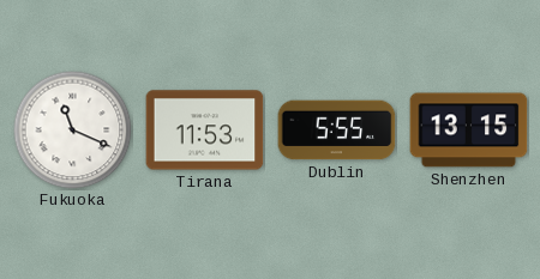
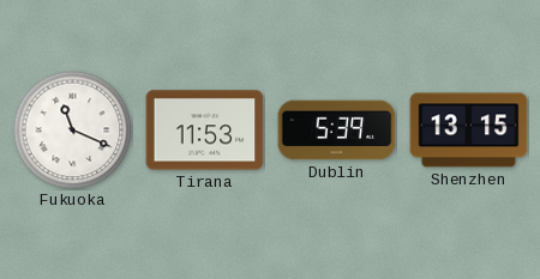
Dublin: 5:55 -> 5:39
